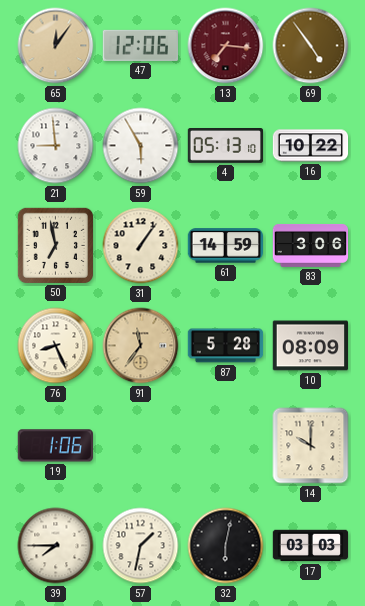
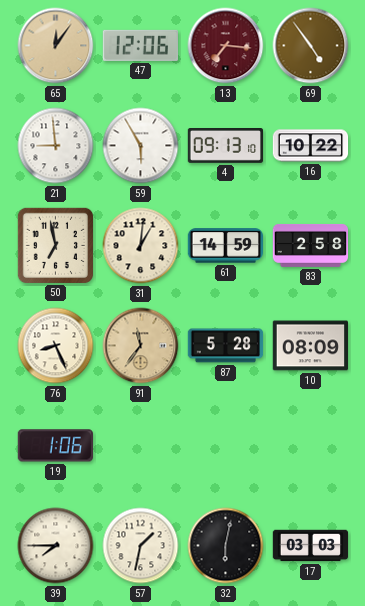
4: 05:13 -> 09:13
31: 1:06 -> 1:01
83: 3:06 -> 2:58
14: 10:00 -> none
